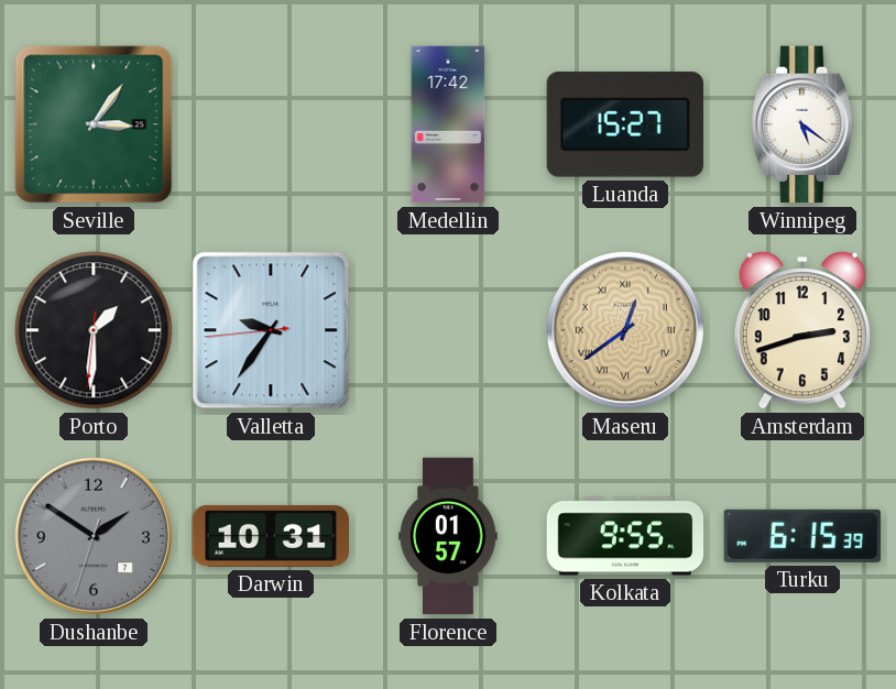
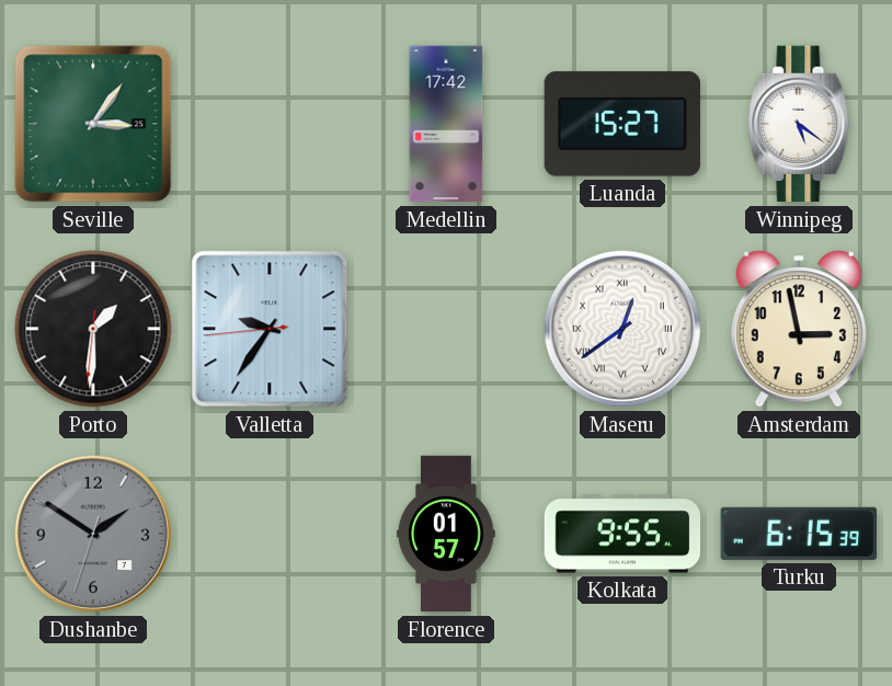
Maseru dial: champagne -> white
Amsterdam: 2:42 -> 2:58
Darwin: 10:31 -> none
